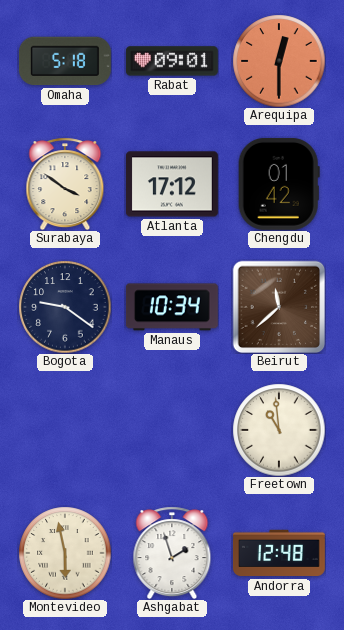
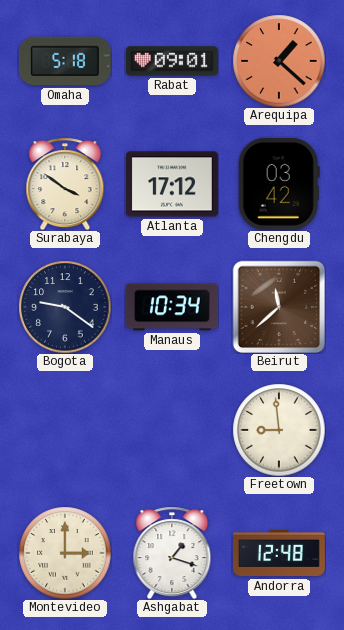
Arequipa: 12:30 -> 1:22
Chengdu: 01:42 -> 03:42
Freetown: 10:59 -> 8:59
Montevideo: 5:58 -> 3:00
Ashgabat: 1:57 -> 1:18
